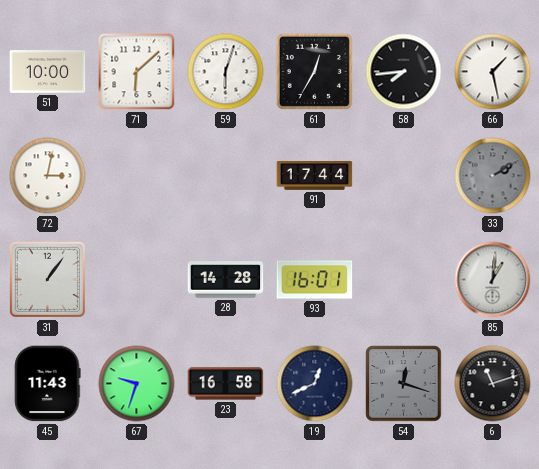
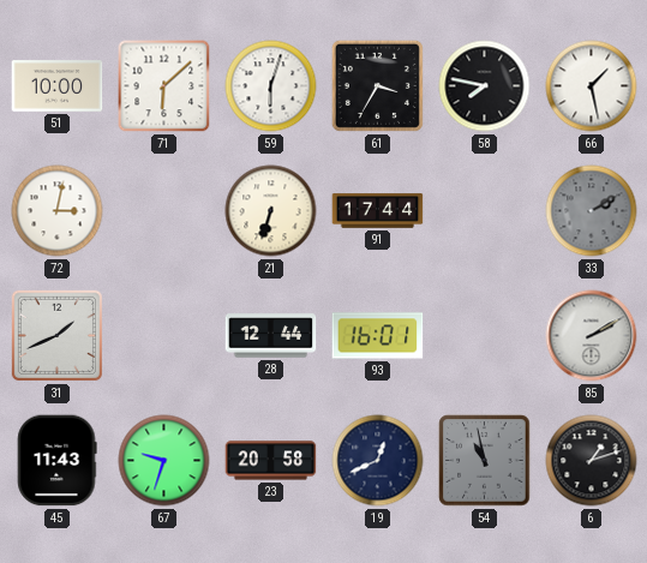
61: 12:35 -> 3:35
58: 7:44 -> 7:47
21: none -> 6:33
31: 1:06 -> 1:41
28: 14:28 -> 12:44
85: 1:01 -> 2:10
23: 16:58 -> 20:58
54: 12:18 -> 10:58
6: 11:12 -> 1:12
